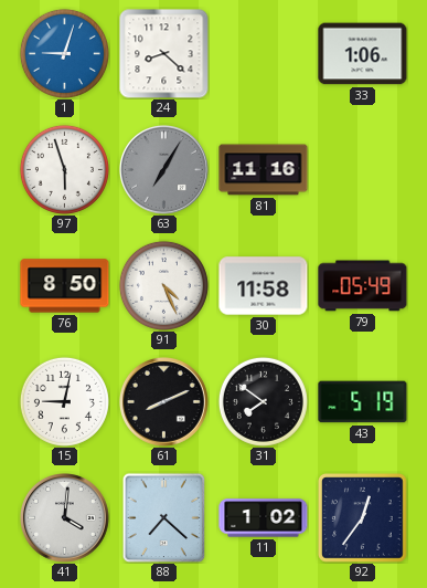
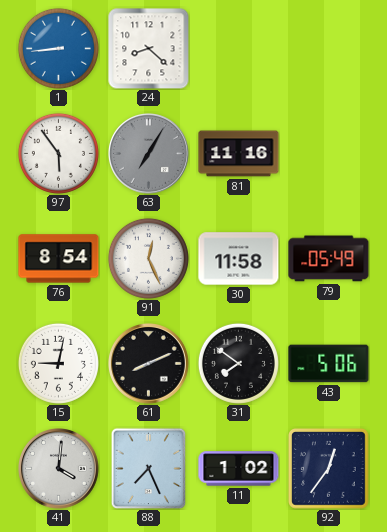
1: 9:03 -> 8:44
33: 1:06 -> none
97: 5:57 -> 5:54
76: 8:50 -> 8:54
91: 4:26 -> 12:26
43: 5:19 -> 5:06
88: 7:22 -> 7:26
